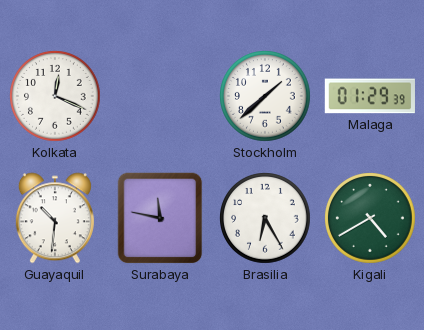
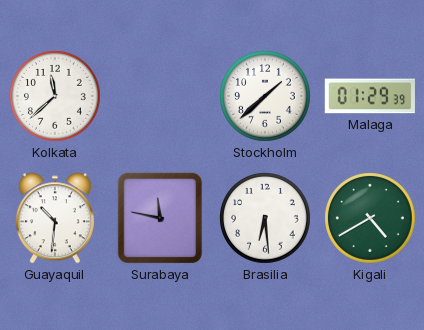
Kolkata: 12:19 -> 11:38
Brasilia: 6:25 -> 6:29
